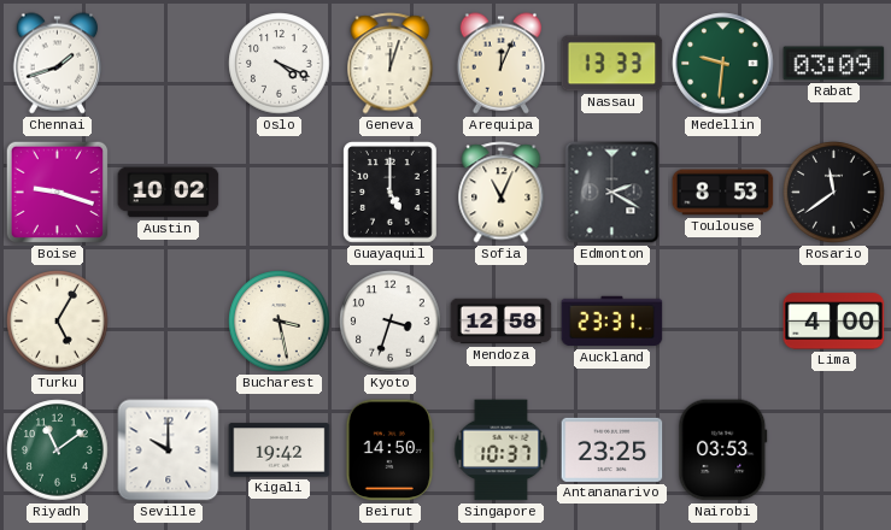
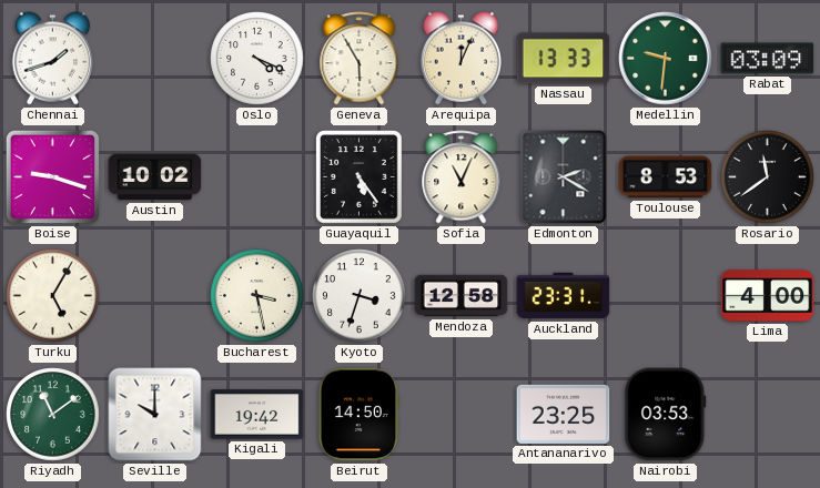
Geneva: 12:03 -> 5:55
Guayaquil: 5:00 -> 5:24
Singapore: 10:37 -> none
